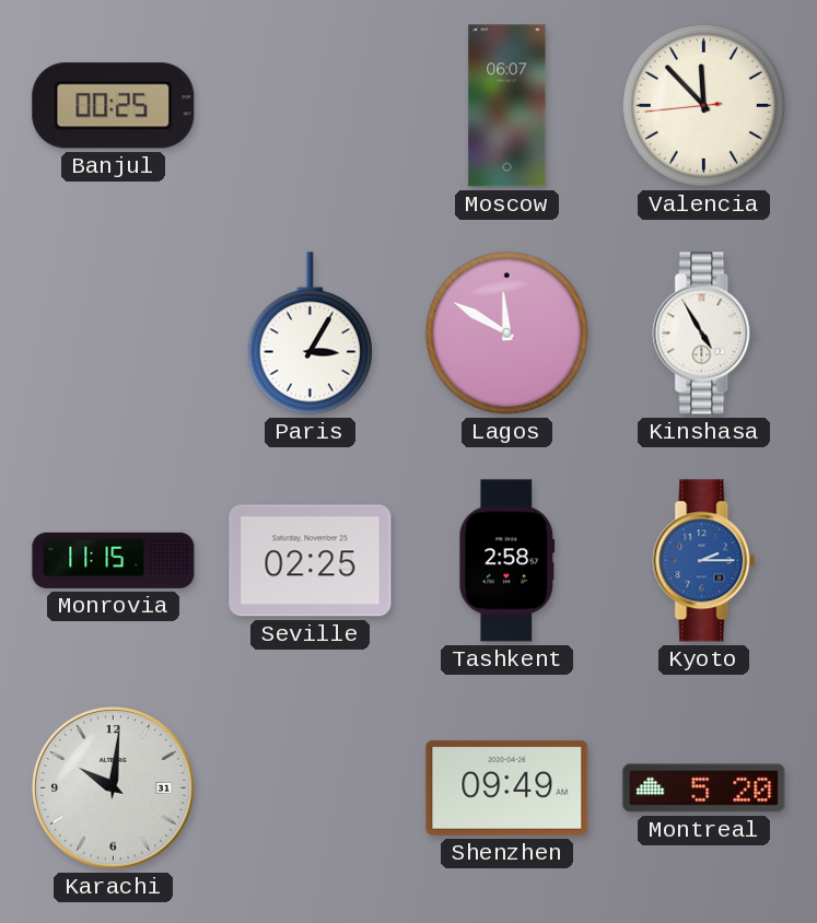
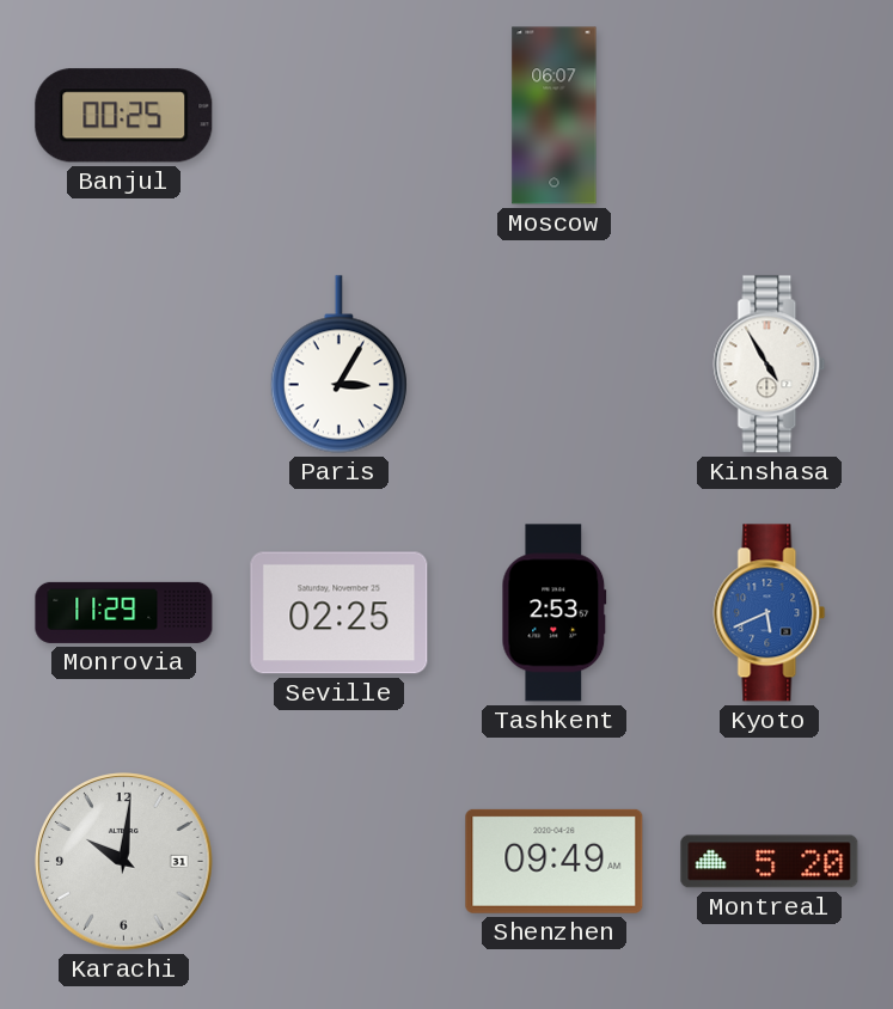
Valencia: 11:52 -> none
Lagos: 11:50 -> none
Monrovia: 11:15 -> 11:29
Tashkent: 2:58 -> 2:53
Kyoto: 2:15 -> 5:41
